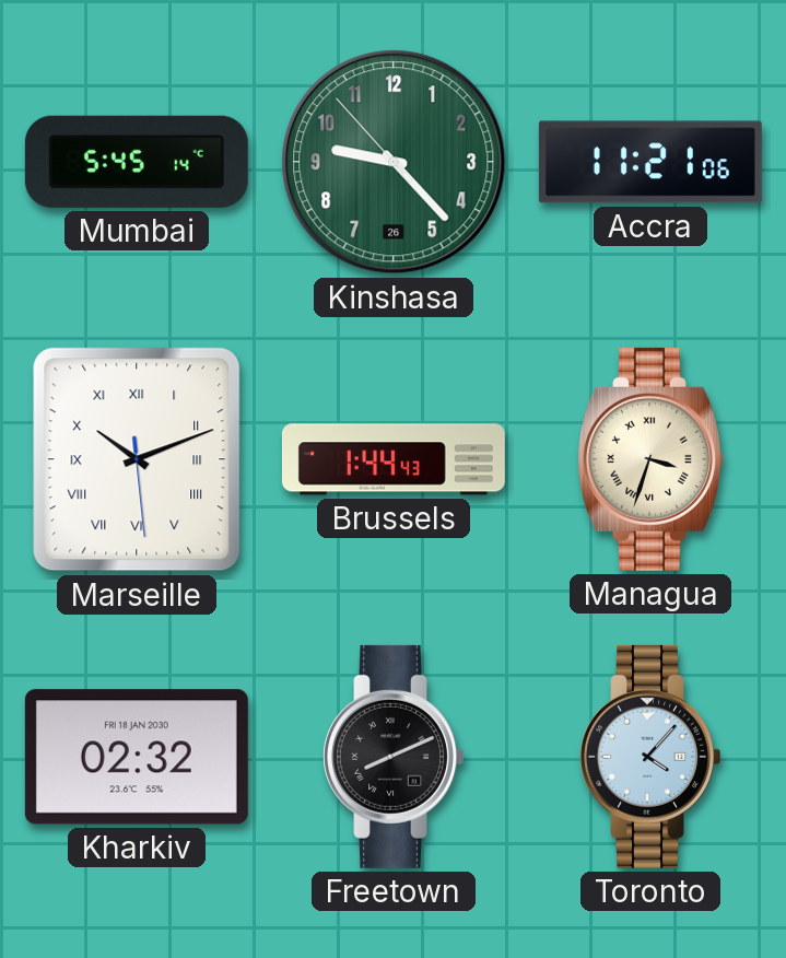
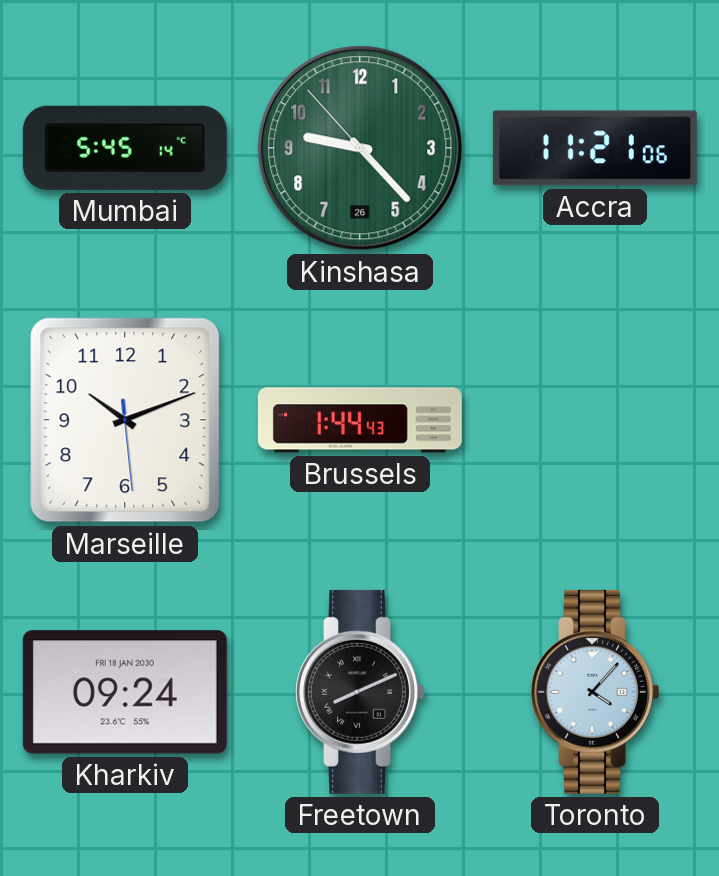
Marseille numerals: Roman -> Arabic
Managua: 3:33 -> none
Kharkiv: 02:32 -> 09:24
